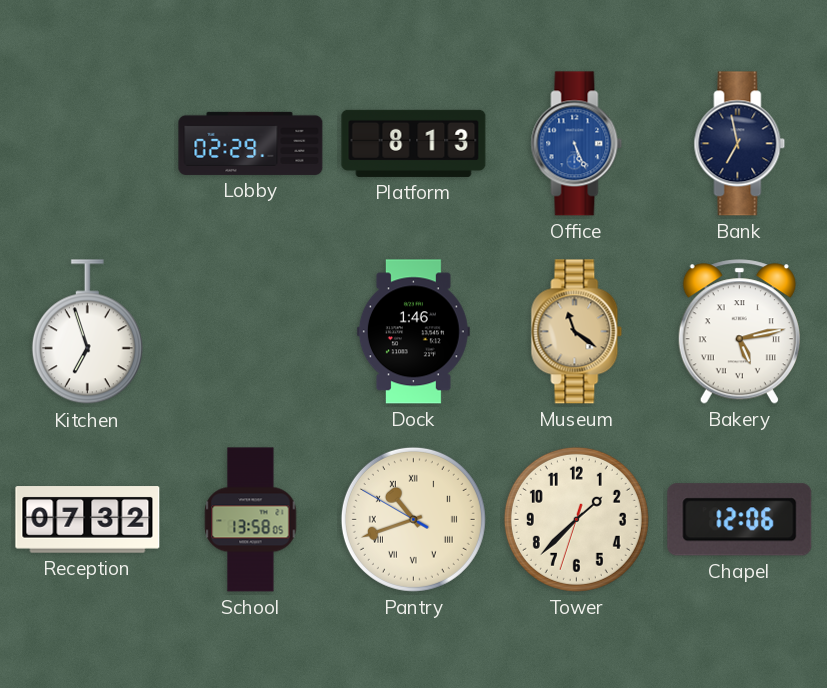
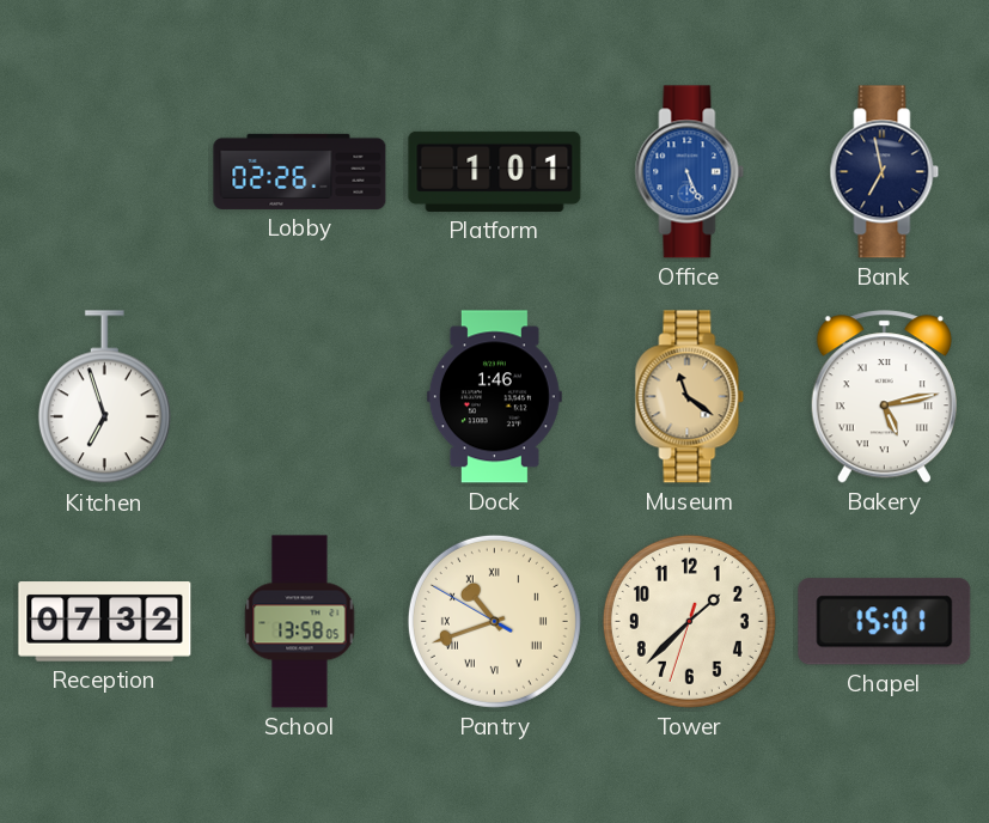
Lobby: 02:29 -> 02:26
Platform: 8:13 -> 1:01
Chapel: 12:06 -> 15:01
